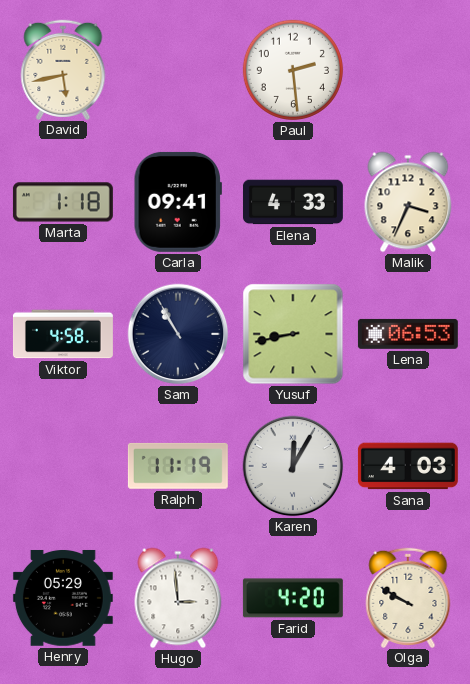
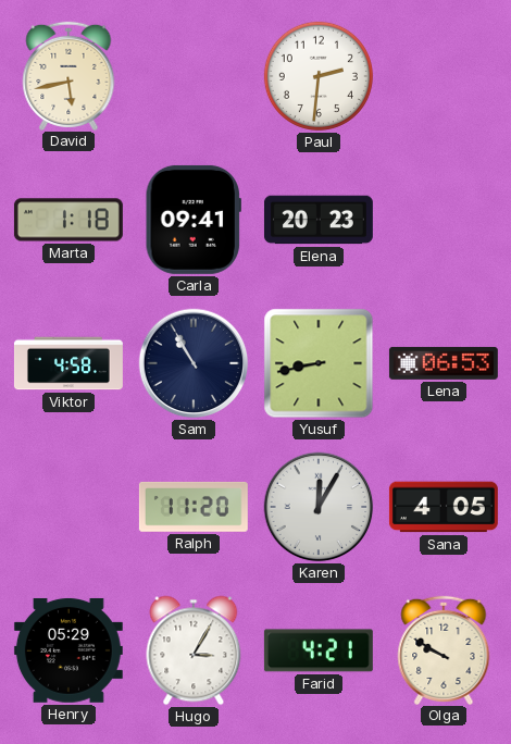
Paul: 2:29 -> 2:31
Elena: 4:33 -> 20:23
Malik: 3:34 -> none
Ralph: 11:19 -> 11:20
Sana: 4:03 -> 4:05
Hugo: 2:59 -> 3:05
Farid: 4:20 -> 4:21
